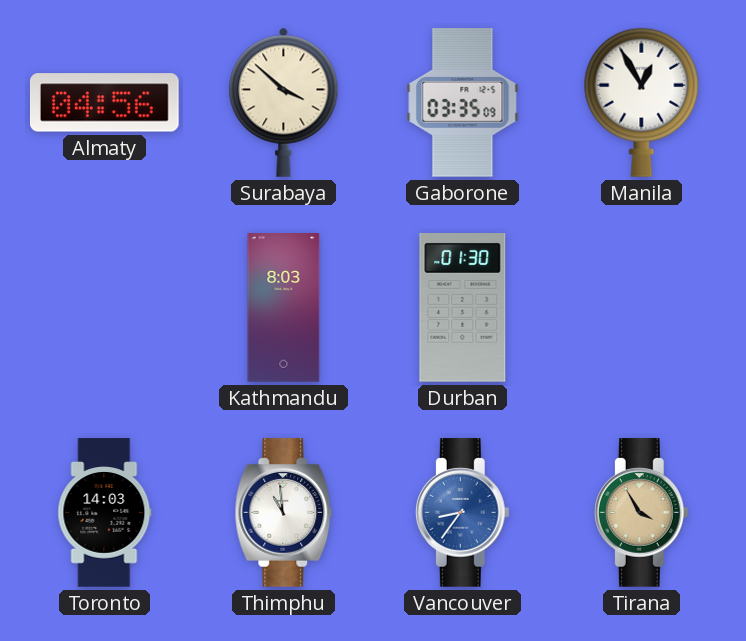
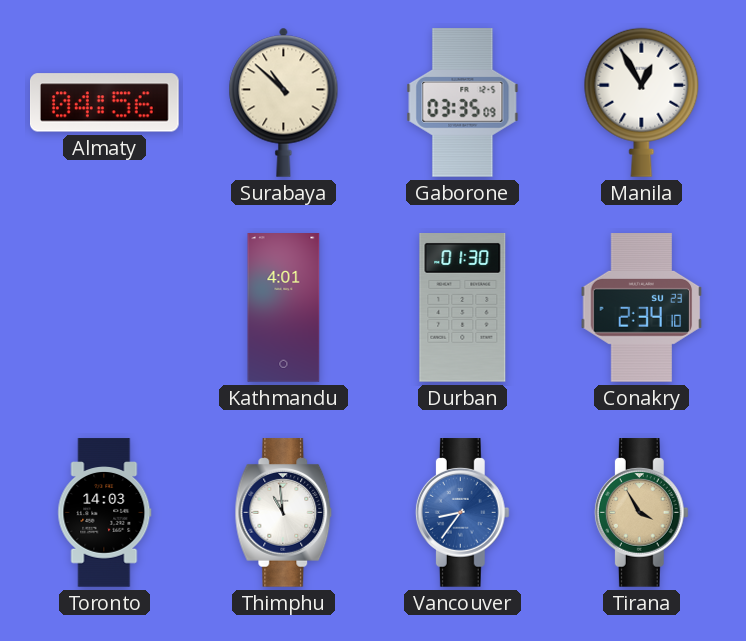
Surabaya: 3:52 -> 10:52
Kathmandu: 8:03 -> 4:01
Conakry: none -> 2:34
